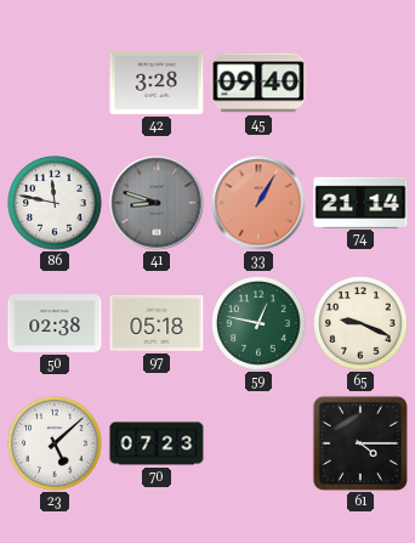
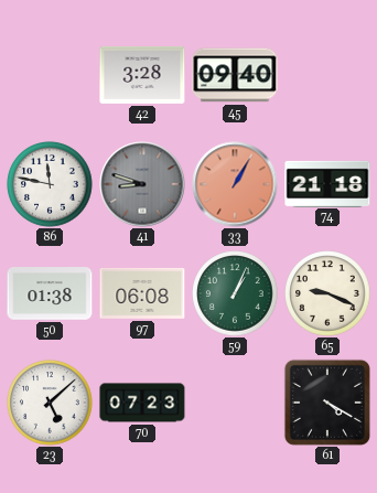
74: 21:14 -> 21:18
50: 02:38 -> 01:38
97: 05:18 -> 06:08
59: 12:47 -> 1:04
61: 4:15 -> 4:20
